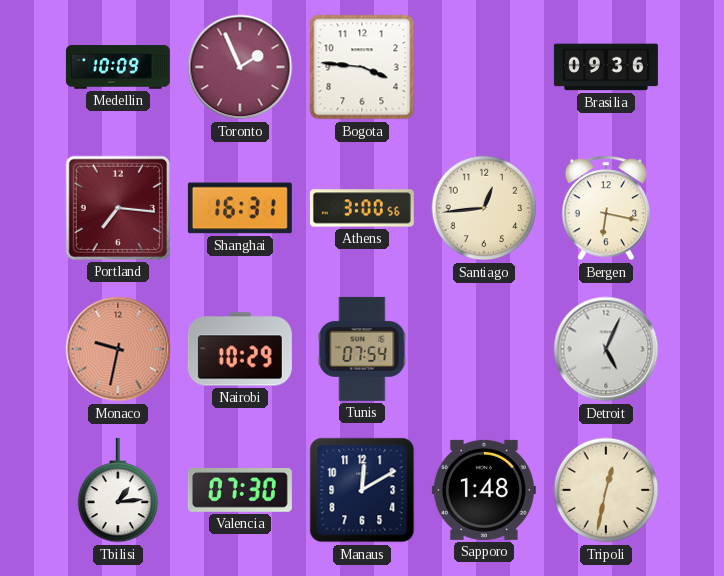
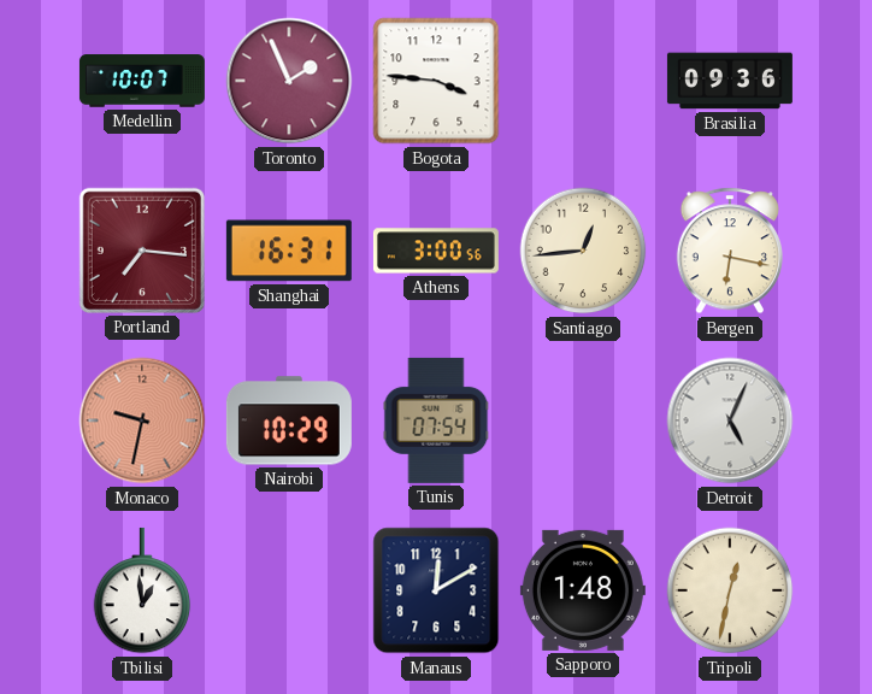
Medellin: 10:09 -> 10:07
Tbilisi: 1:14 -> 12:59
Valencia: 07:30 -> none
